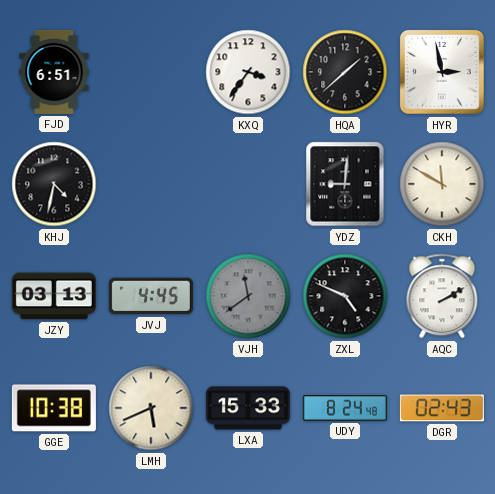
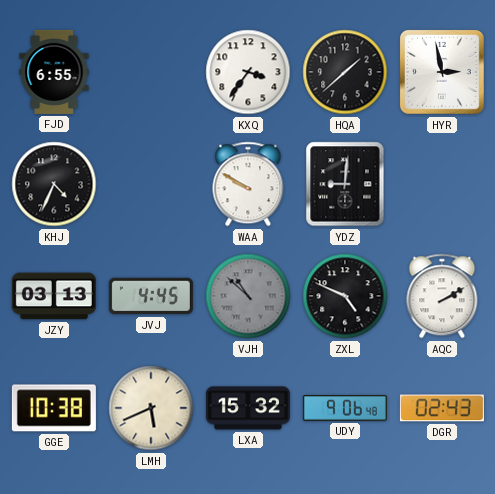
FJD: 6:51 -> 6:55
KHJ: 4:32 -> 4:34
WAA: none -> 9:50
CKH: 11:50 -> none
VJH: 11:39 -> 10:52
LXA: 15:33 -> 15:32
UDY: 8:24 -> 9:06
